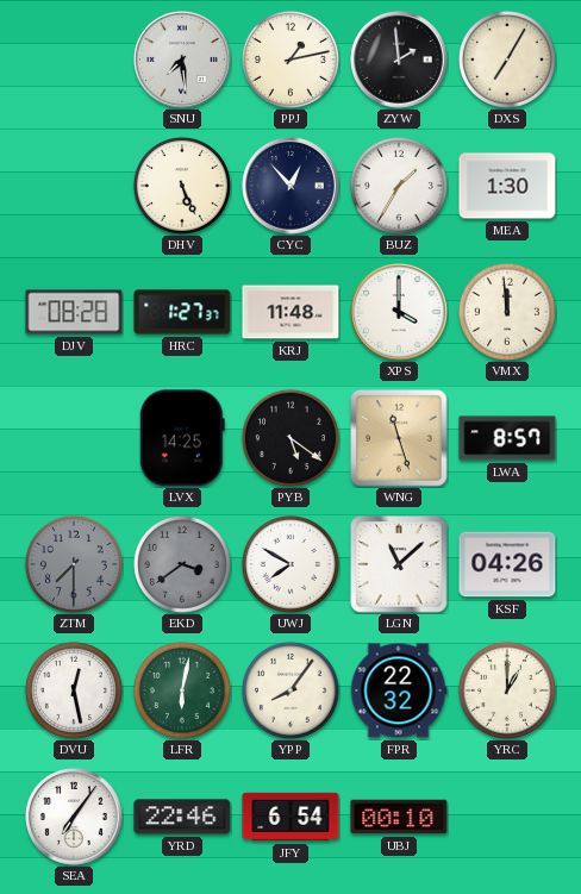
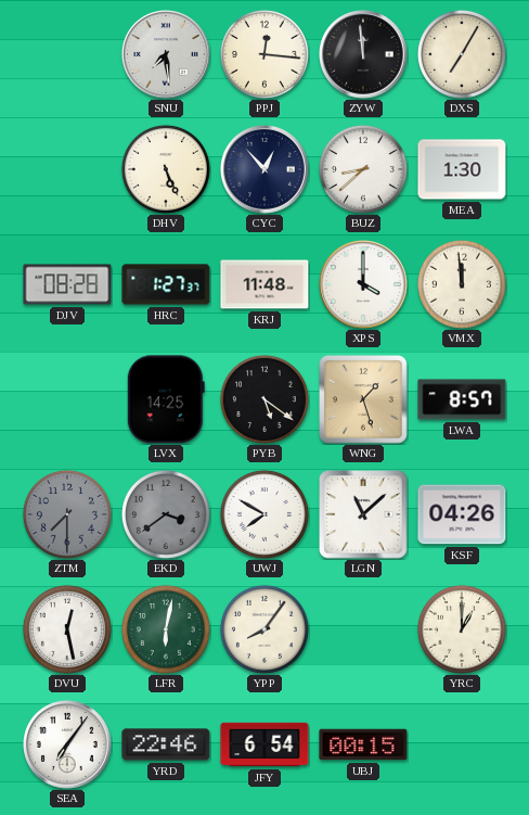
PPJ: 1:13 -> 12:16
ZYW: 1:59 -> 11:59
BUZ: 1:35 -> 8:38
WNG: 11:27 -> 1:27
FPR: 22:32 -> none
UBJ: 00:10 -> 00:15
